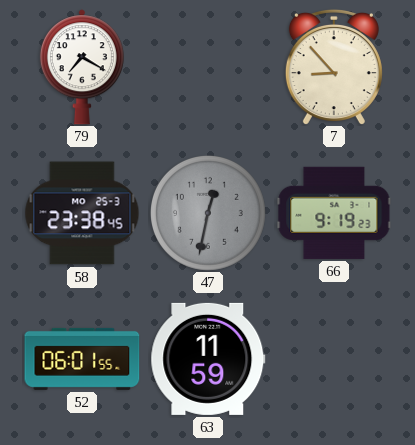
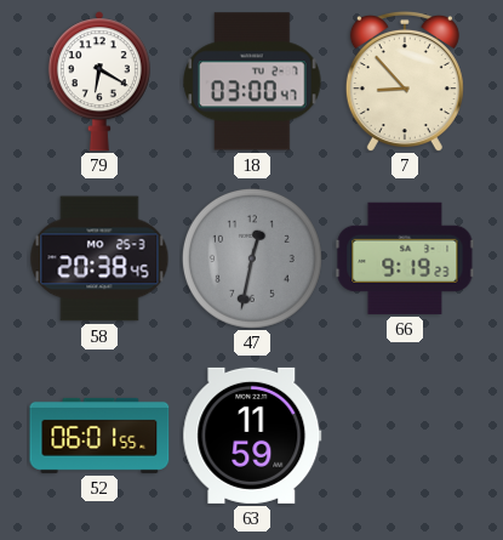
79: 7:20 -> 6:20
18: none -> 03:00
58: 23:38 -> 20:38
